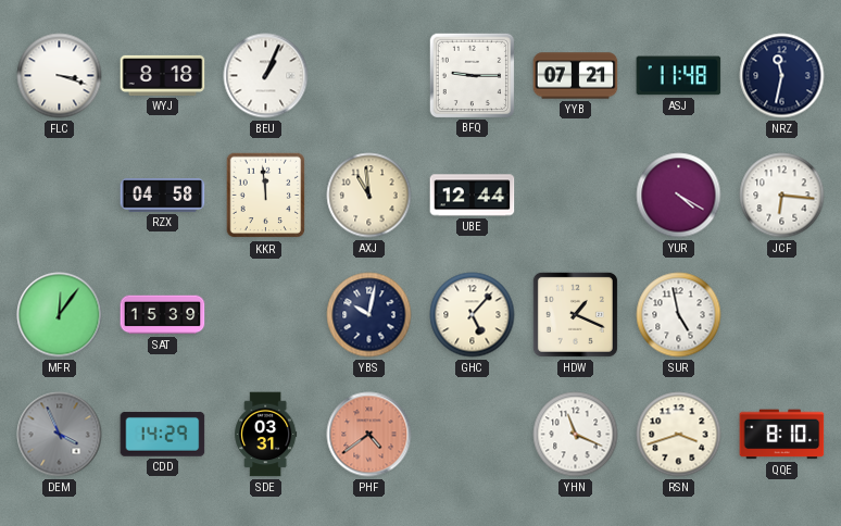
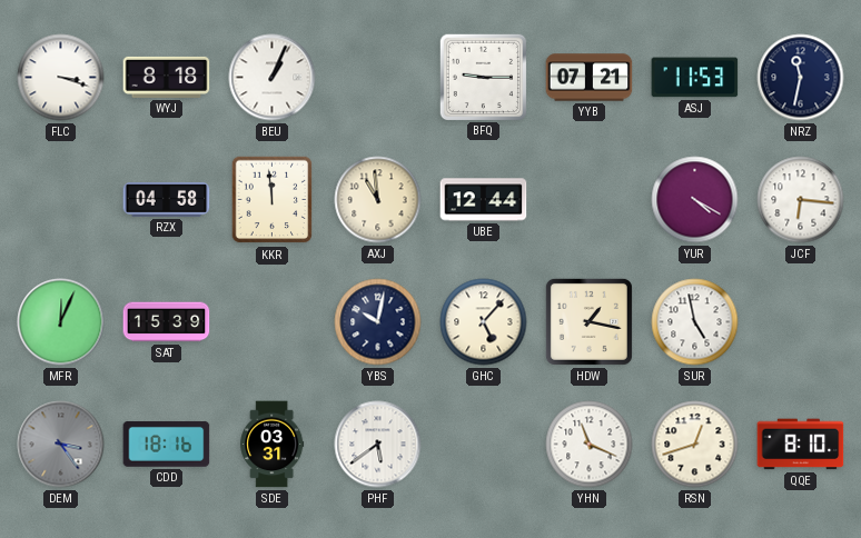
ASJ: 11:48 -> 11:53
MFR: 12:06 -> 12:04
HDW: 1:19 -> 1:17
DEM: 3:56 -> 3:24
CDD: 14:29 -> 18:16
PHF: 4:39 -> 5:39
PHF dial: salmon -> white
RSN: 3:42 -> 12:42
